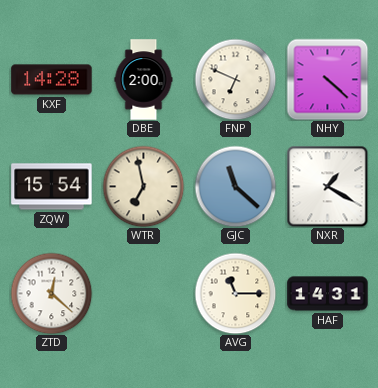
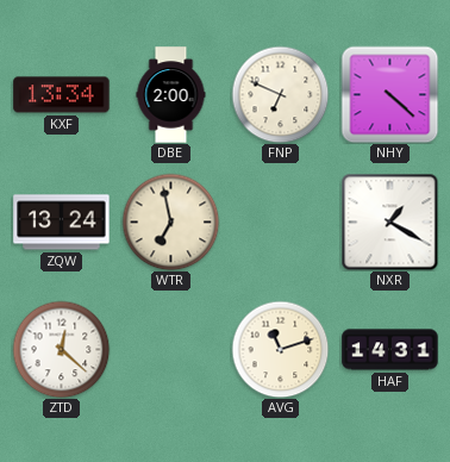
KXF: 14:28 -> 13:34
ZQW: 15:54 -> 13:24
GJC: 11:22 -> none
AVG: 11:15 -> 11:12
